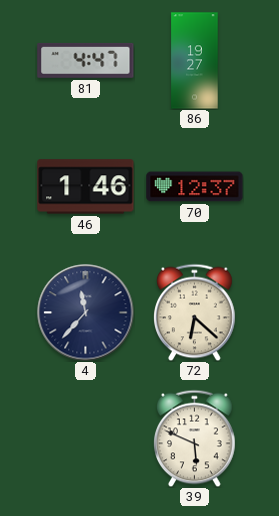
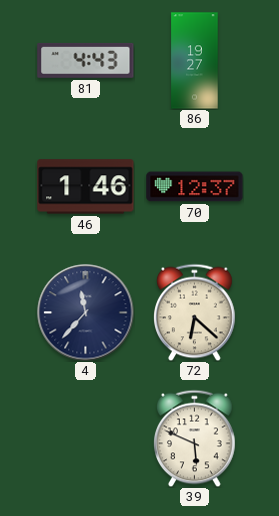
81: 4:47 -> 4:43
